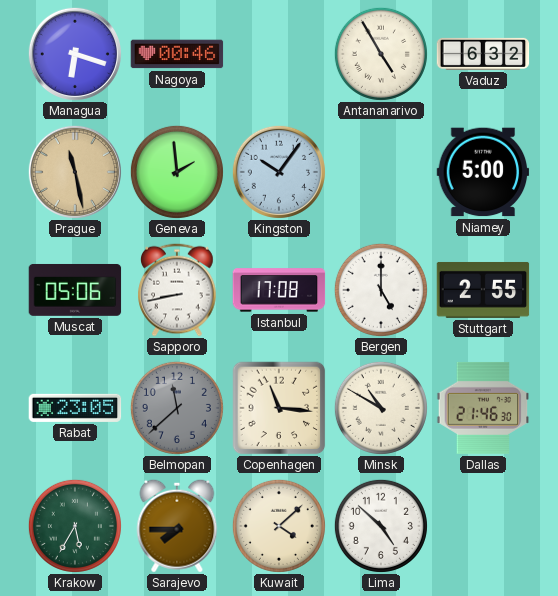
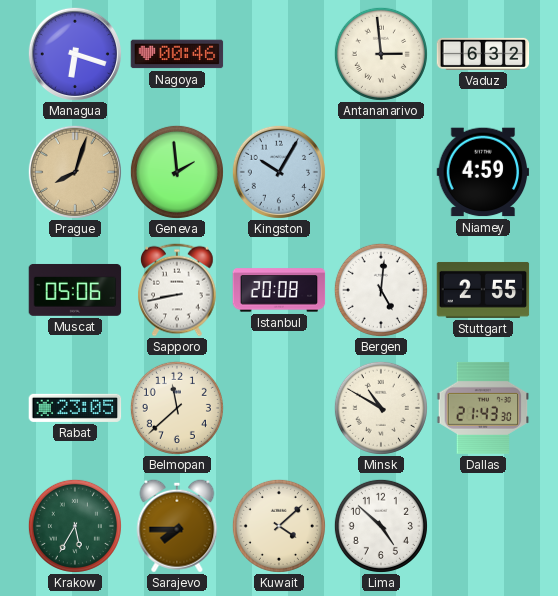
Antananarivo: 4:55 -> 2:59
Prague: 11:28 -> 8:03
Kingston: 10:06 -> 10:05
Niamey: 5:00 -> 4:59
Istanbul: 17:08 -> 20:08
Bergen: 5:00 -> 5:01
Belmopan dial: grey -> cream
Copenhagen: 11:16 -> none
Dallas: 21:46 -> 21:43
